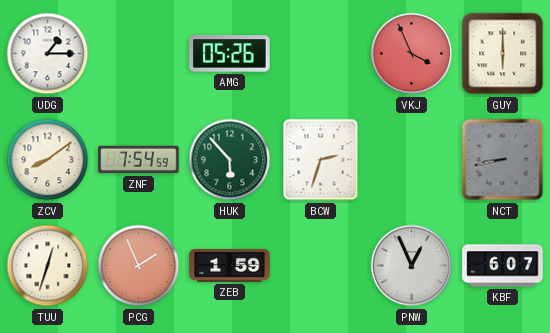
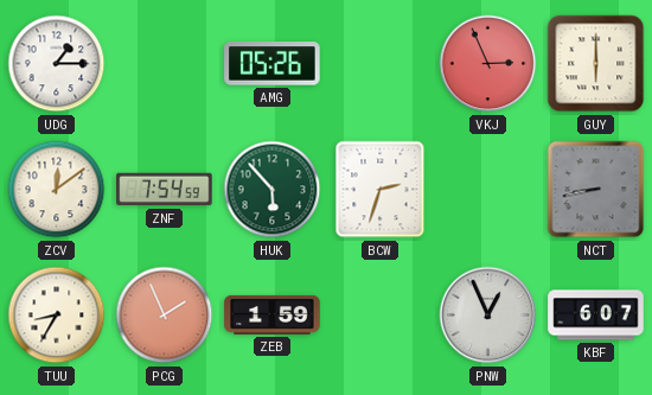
VKJ: 3:56 -> 2:56
ZCV: 8:09 -> 12:09
TUU: 12:33 -> 8:35
